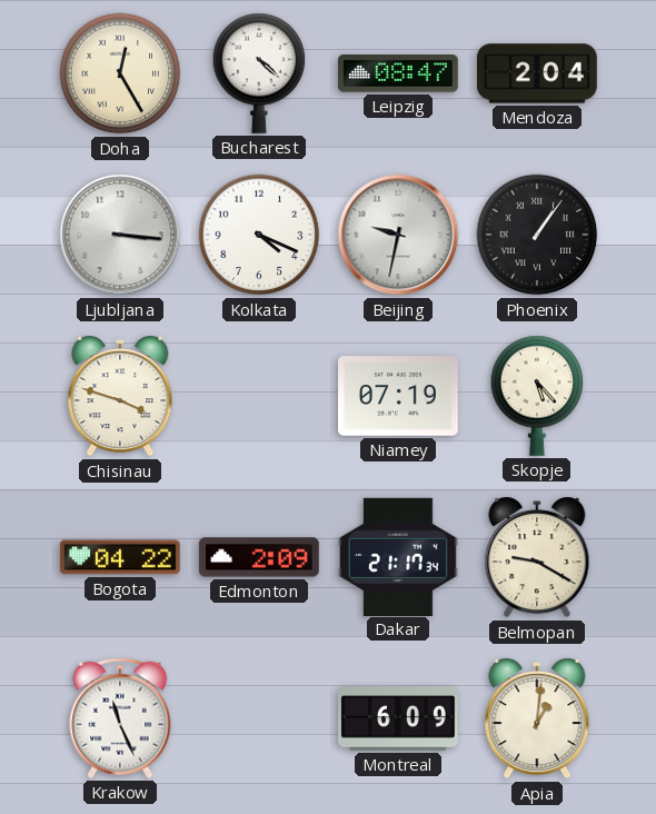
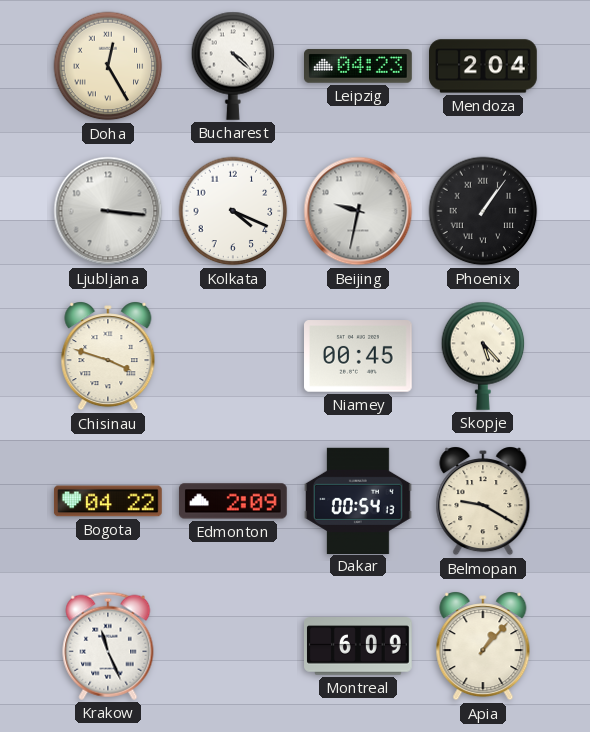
Leipzig: 08:47 -> 04:23
Niamey: 07:19 -> 00:45
Dakar: 21:17 -> 00:54
Apia: 1:01 -> 1:07
